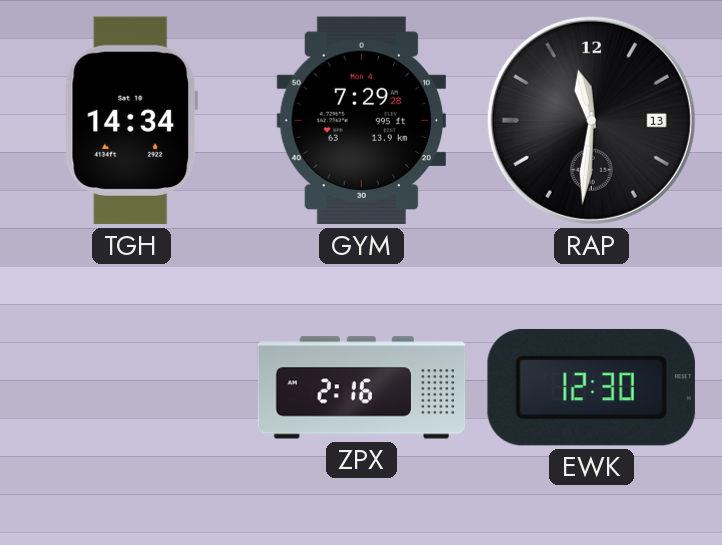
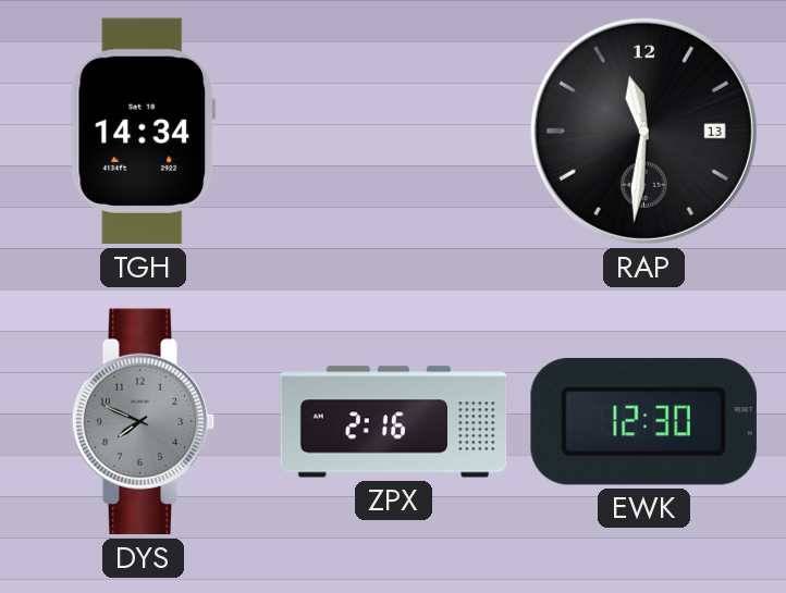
GYM: 7:29 -> none
DYS: none -> 7:49
